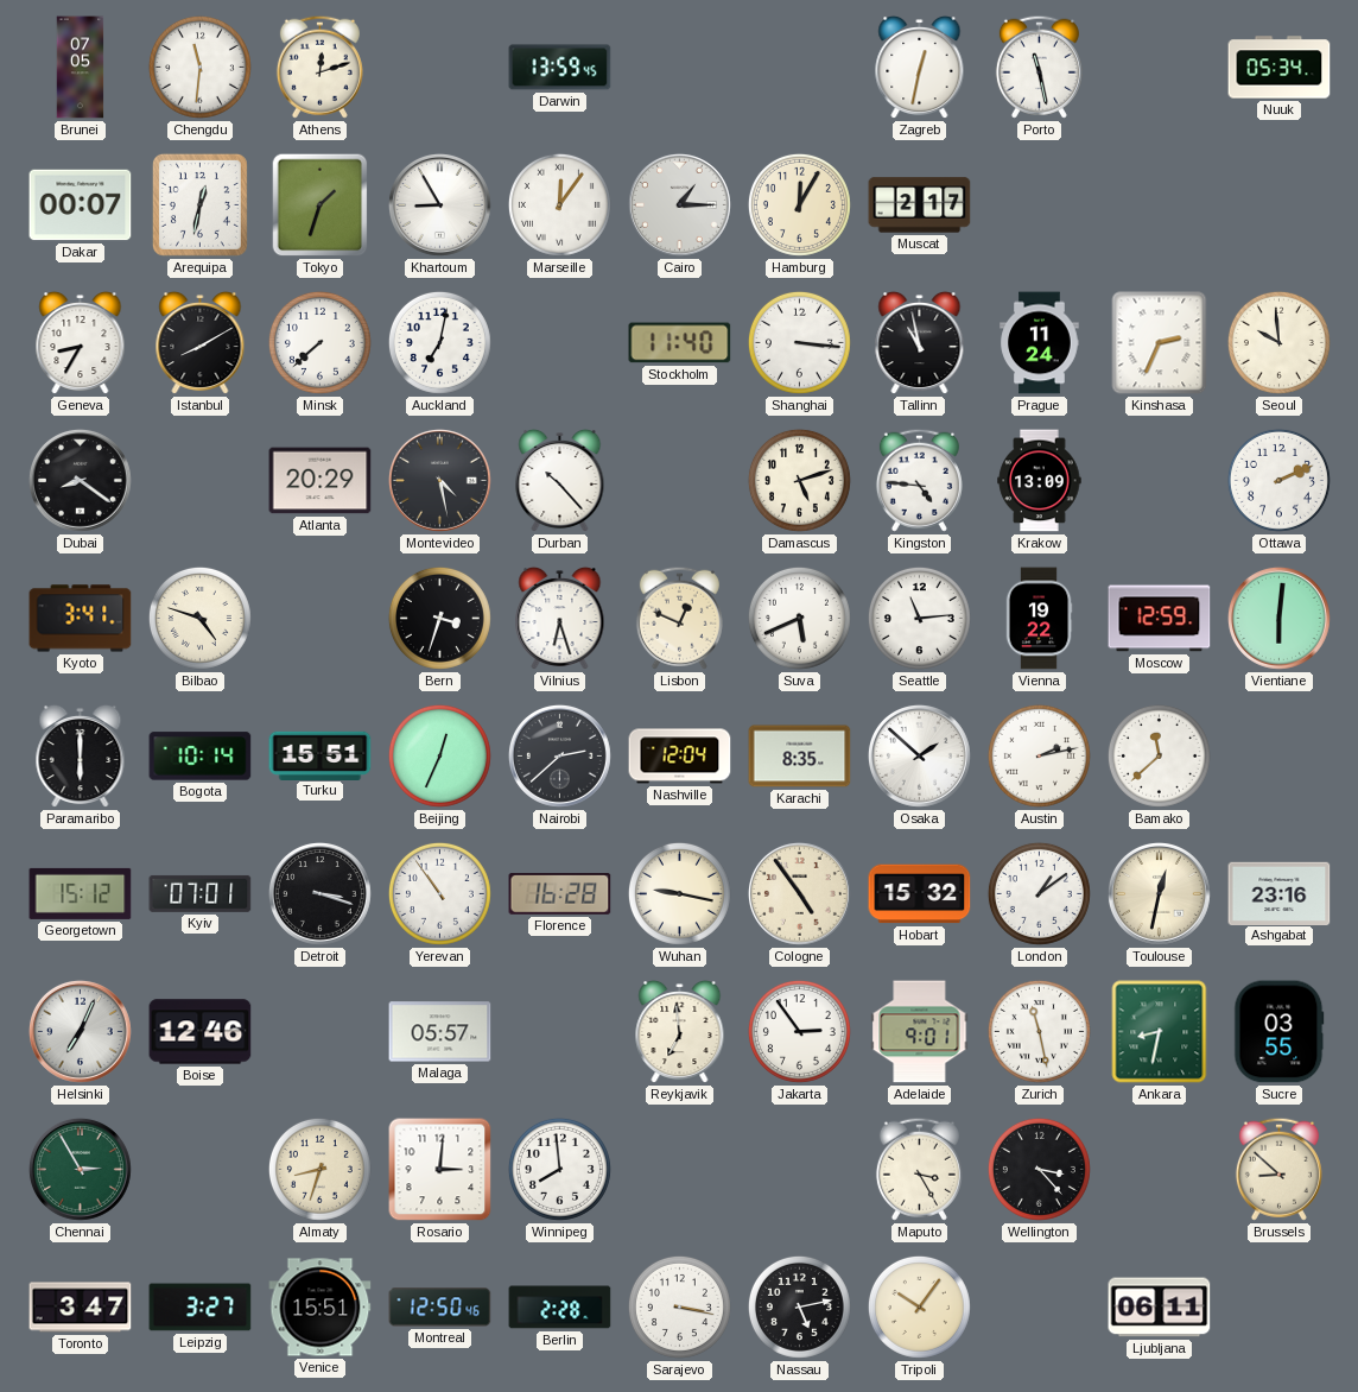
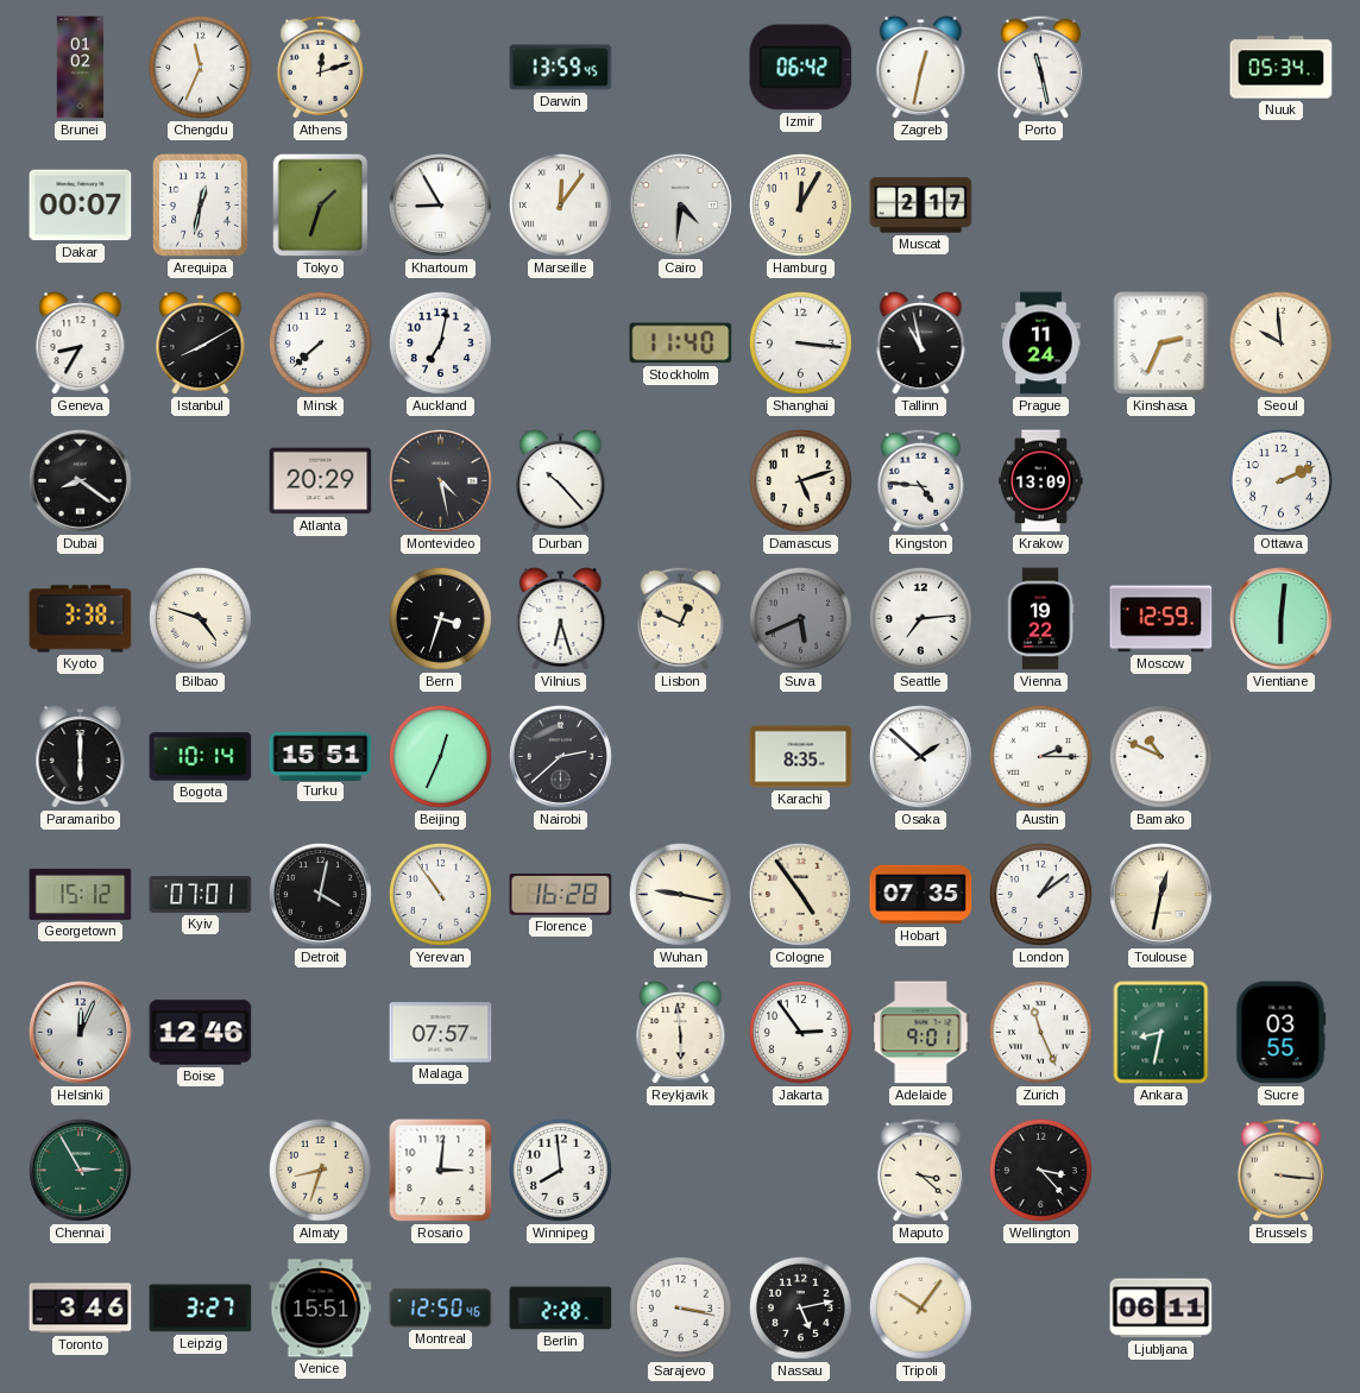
Brunei: 07:05 -> 01:02
Chengdu: 11:31 -> 11:34
Izmir: none -> 06:42
Cairo: 1:15 -> 4:31
Kyoto: 3:41 -> 3:38
Suva dial: white -> grey
Seattle: 11:14 -> 7:14
Nashville: 12:04 -> none
Austin: 2:13 -> 2:15
Bamako: 11:38 -> 10:49
Detroit: 3:18 -> 4:02
Hobart: 15:32 -> 07:35
Ashgabat: 23:16 -> none
Helsinki: 7:04 -> 12:04
Malaga: 05:57 -> 07:57
Reykjavik: 6:59 -> 5:59
Zurich: 11:28 -> 11:26
Maputo: 3:25 -> 3:22
Brussels: 8:52 -> 3:16
Toronto: 3:47 -> 3:46
